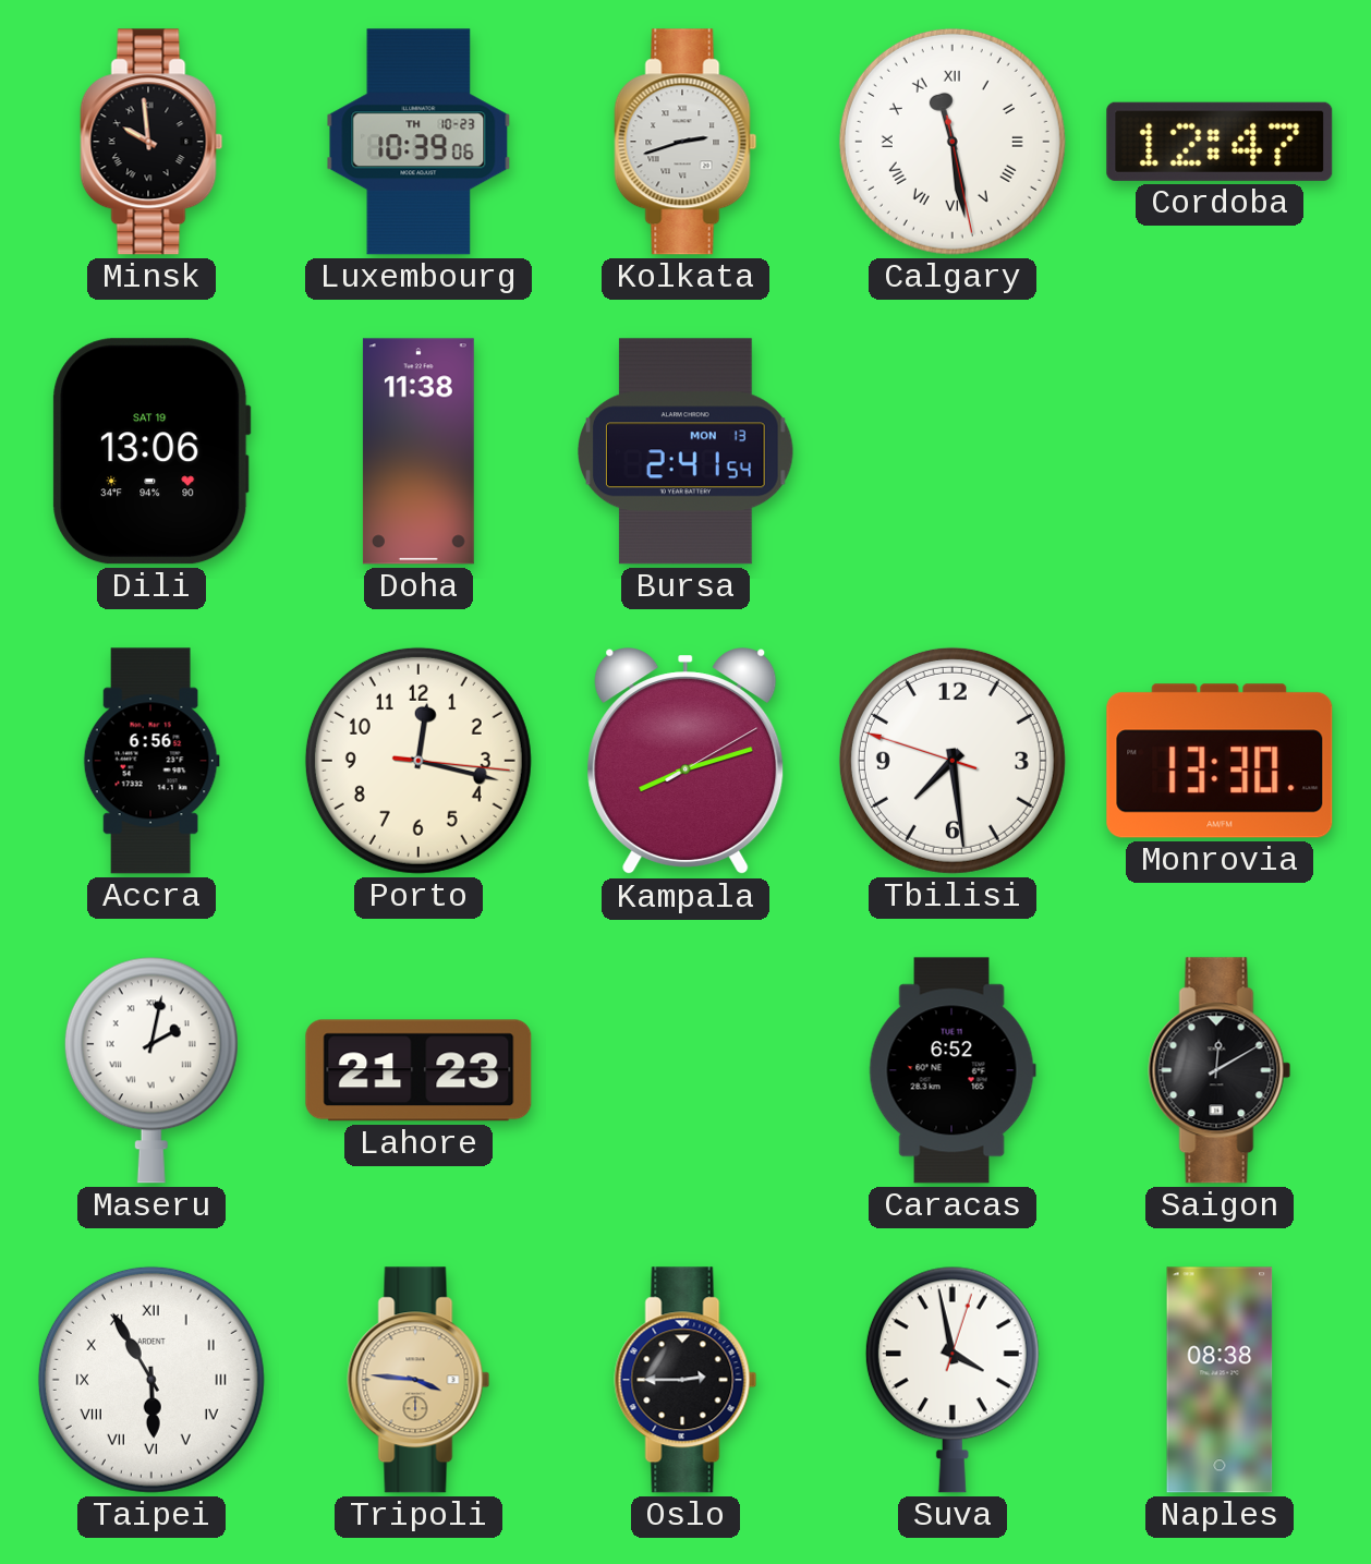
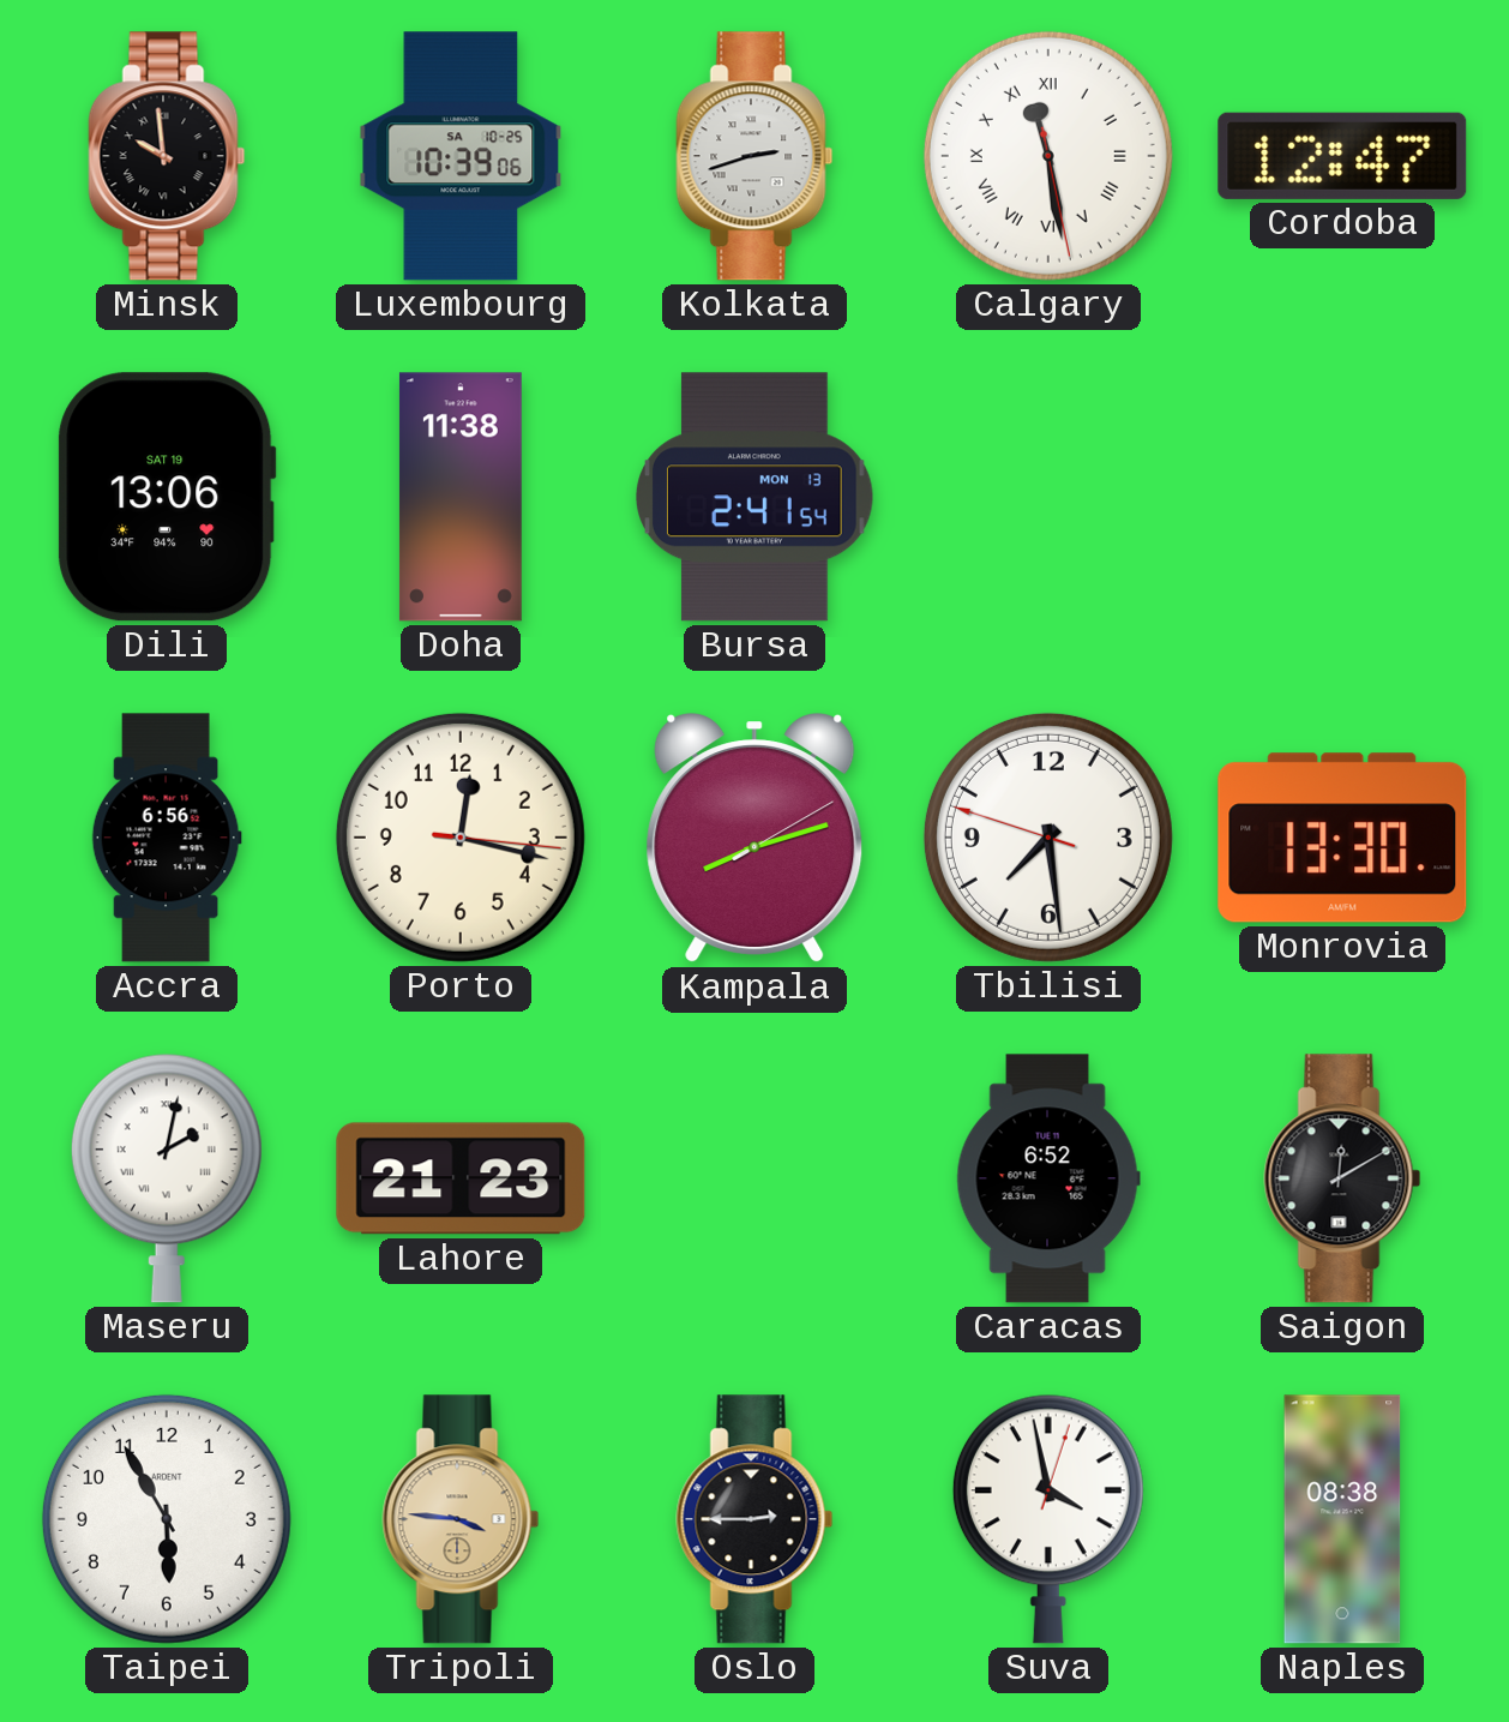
Luxembourg date: TH 10-23 -> SA 10-25
Taipei numerals: Roman -> Arabic
